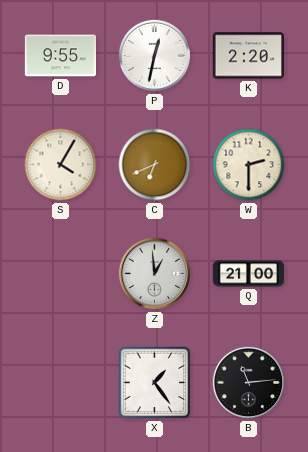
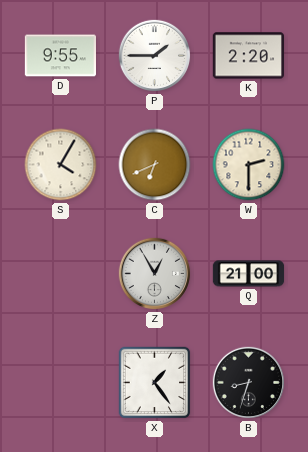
P: 12:32 -> 1:45
Z: 12:59 -> 12:55
B: 11:14 -> 8:33
